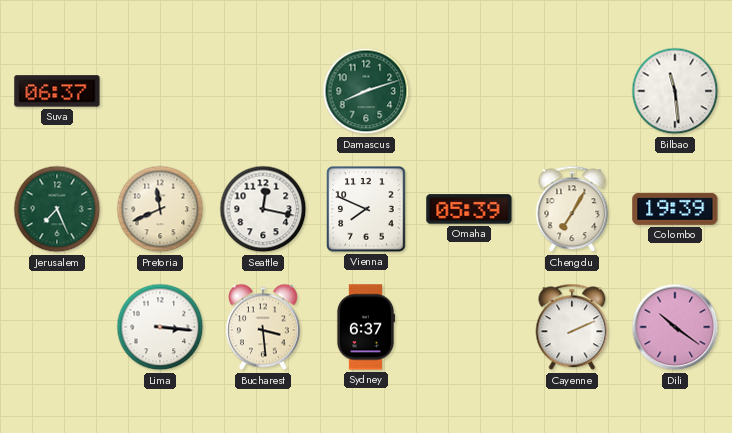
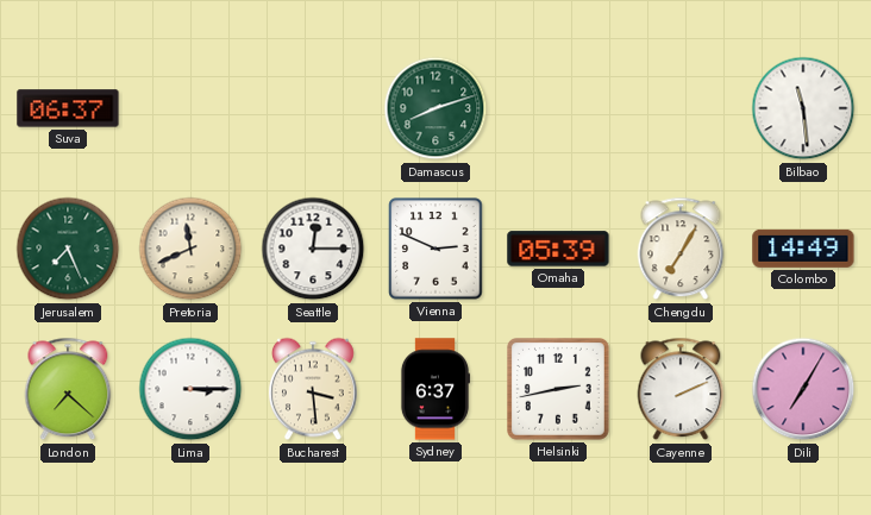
Seattle: 12:17 -> 12:15
Vienna: 7:49 -> 2:49
Colombo: 19:39 -> 14:49
London: none -> 7:22
Lima: 3:16 -> 3:15
Helsinki: none -> 2:43
Dili: 10:21 -> 7:05
